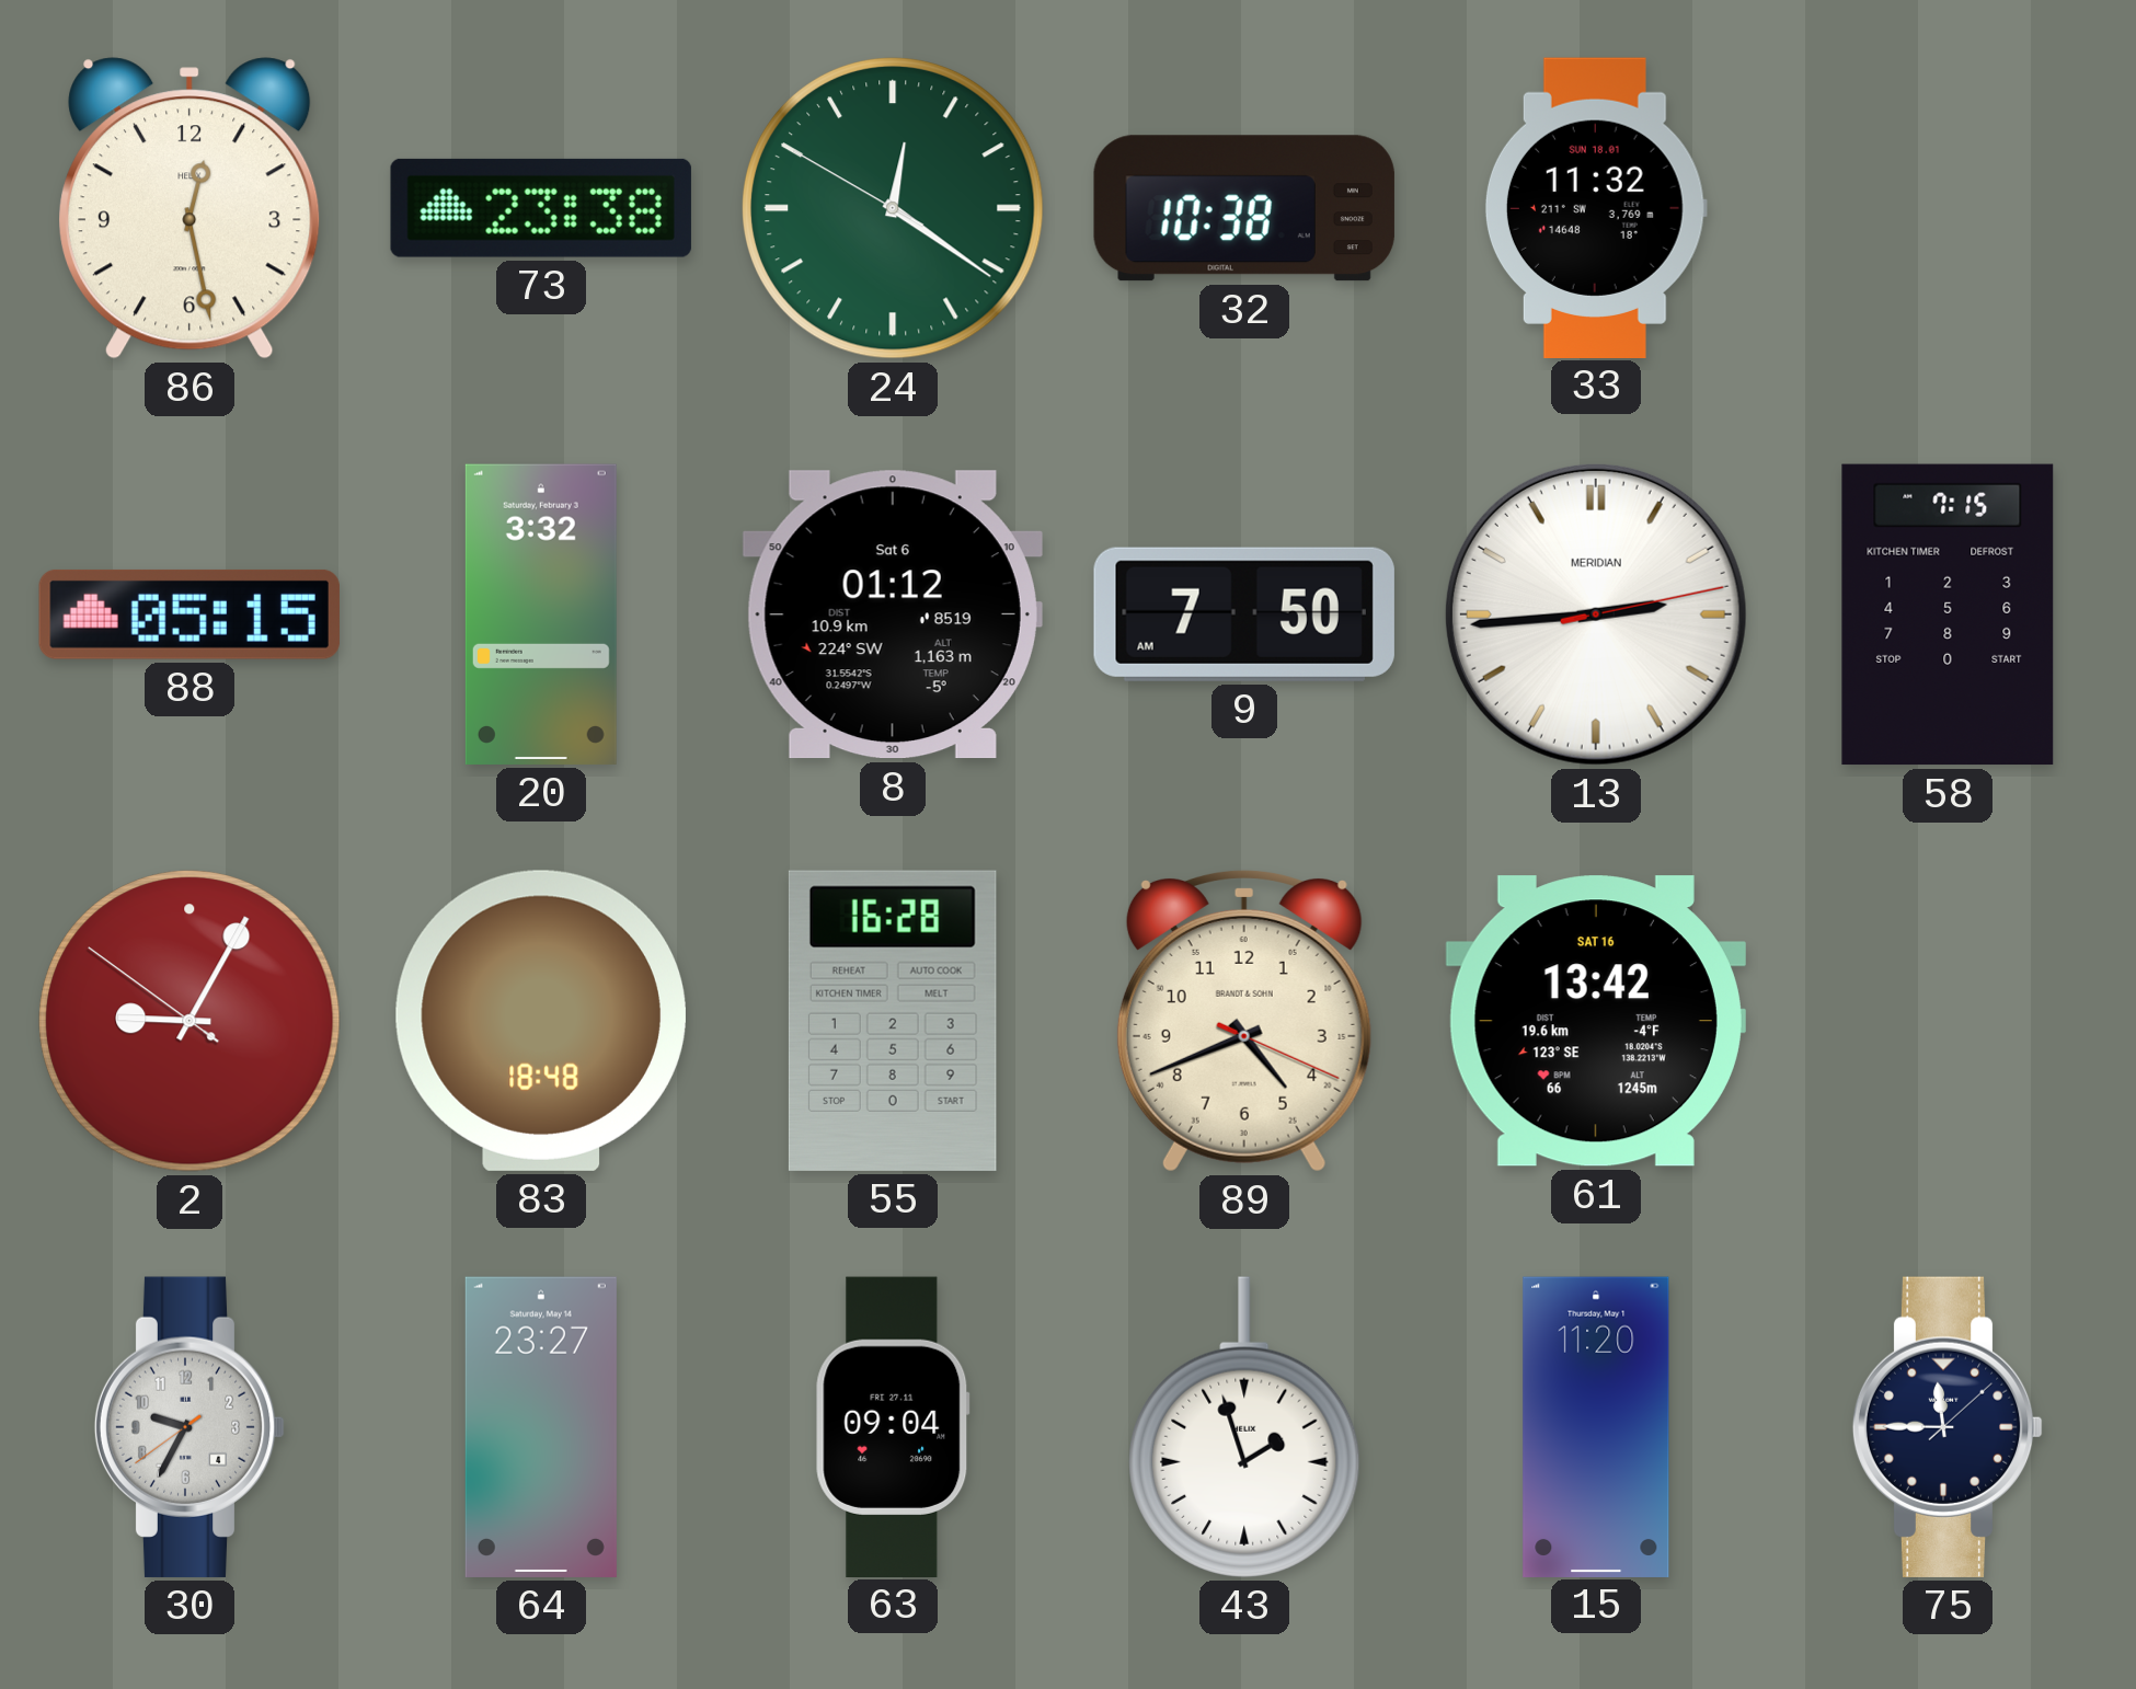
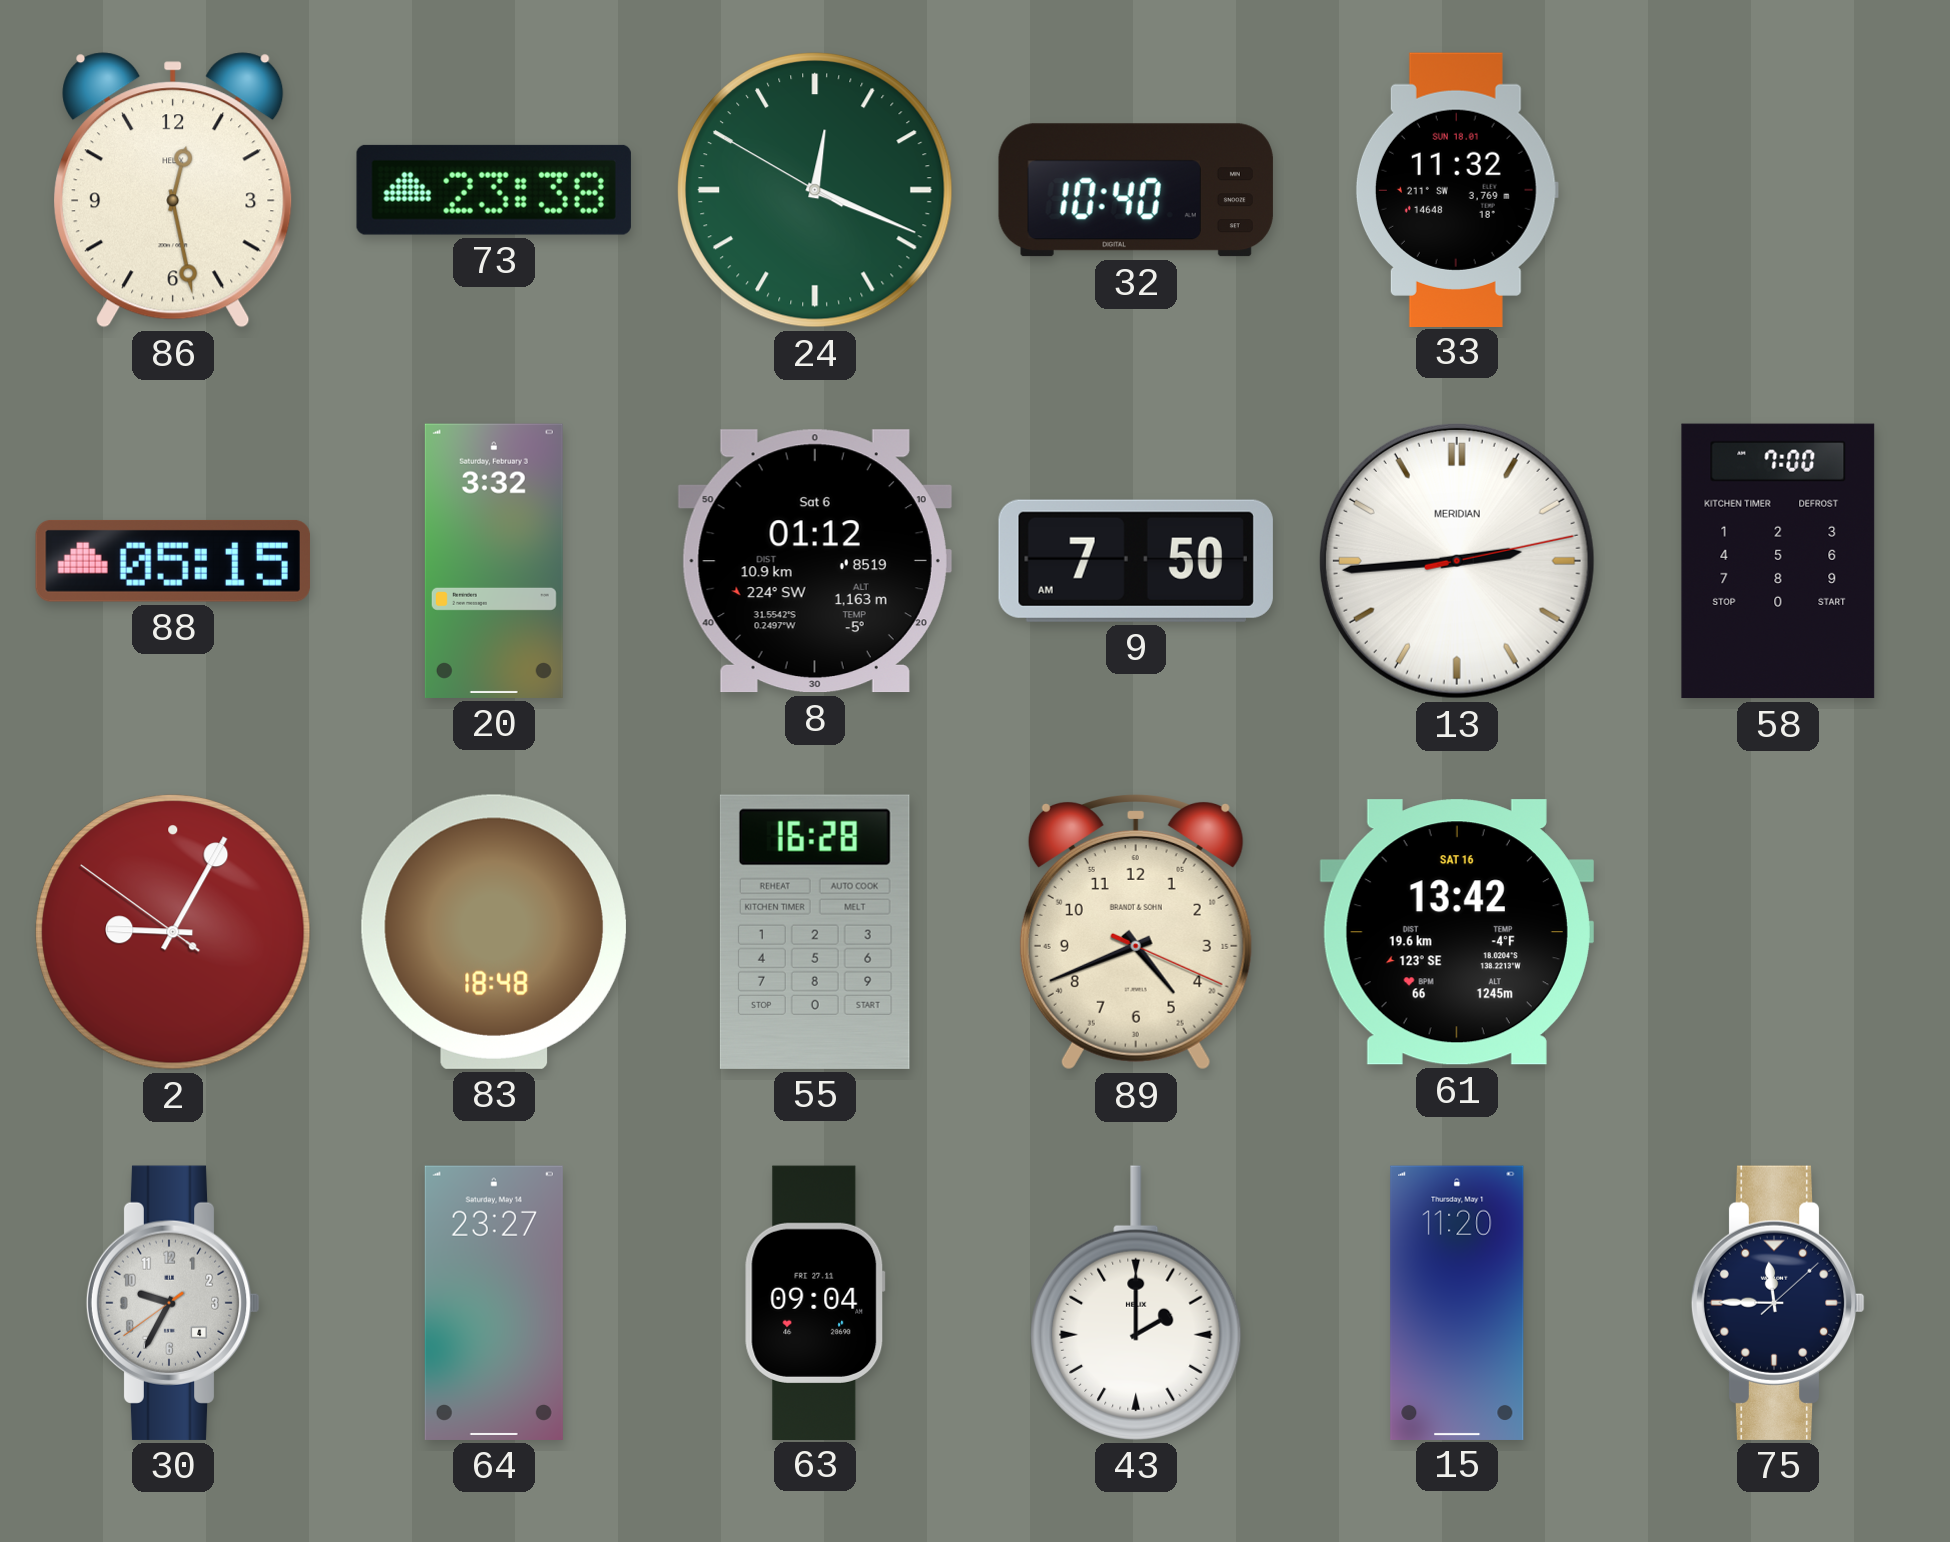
24: 12:20 -> 12:18
32: 10:38 -> 10:40
58: 7:15 -> 7:00
43: 1:57 -> 2:00
